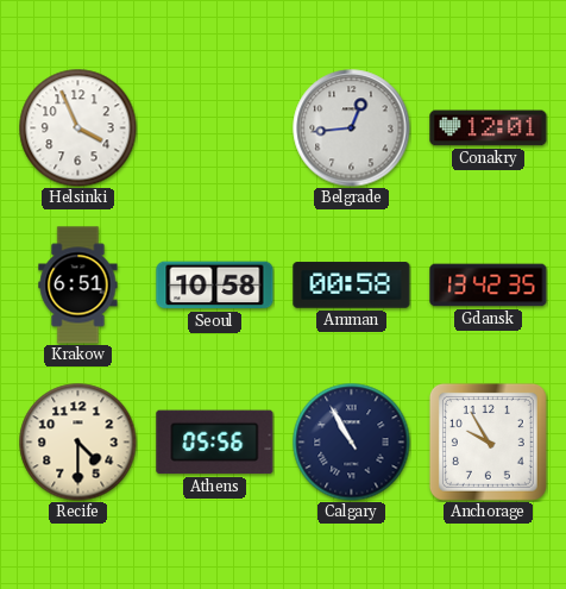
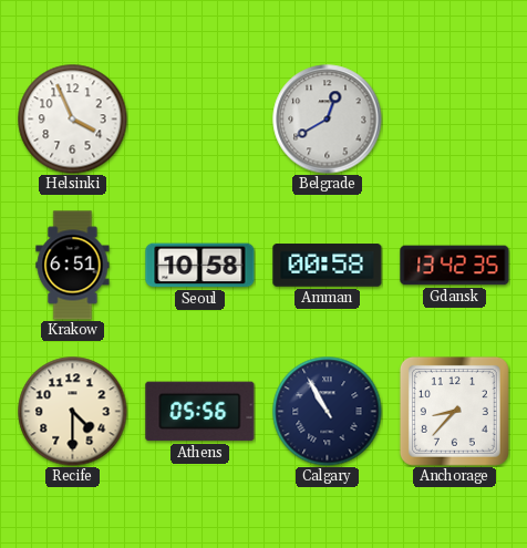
Belgrade: 12:44 -> 12:40
Conakry: 12:01 -> none
Anchorage: 9:55 -> 8:37
